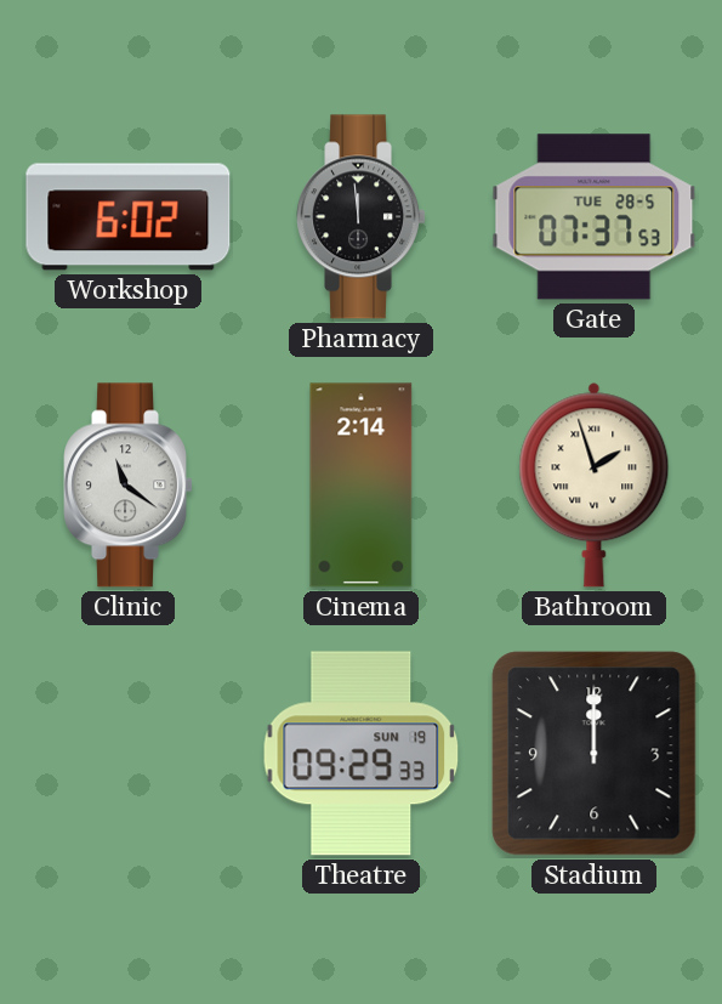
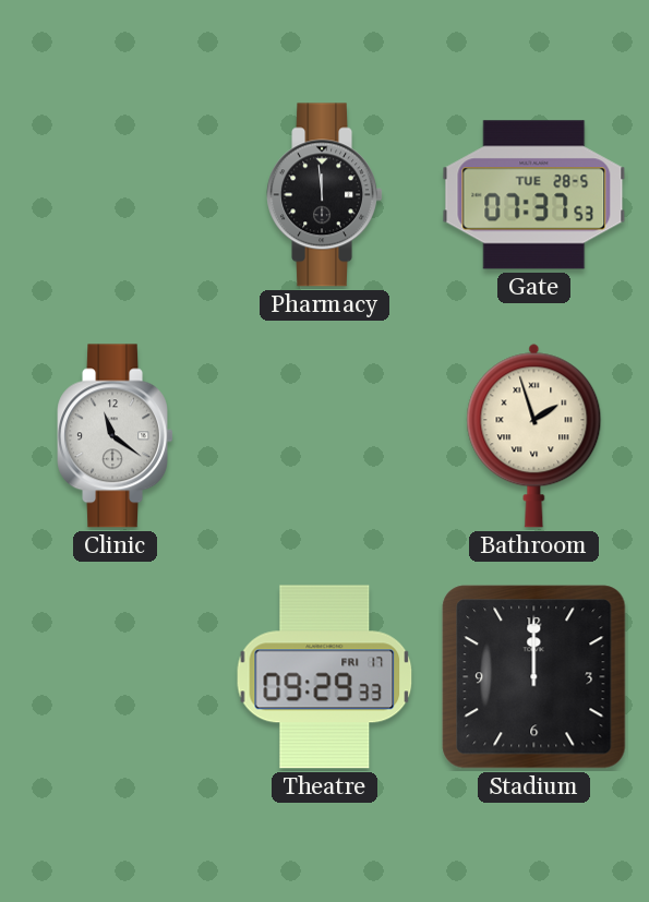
Workshop: 6:02 -> none
Cinema: 2:14 -> none
Theatre date: SUN 19 -> FRI 17
